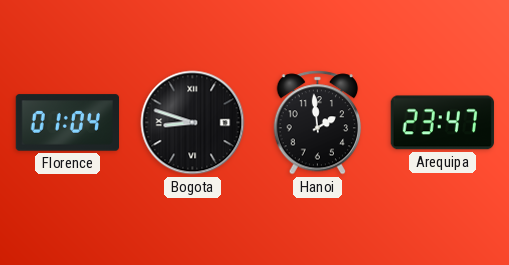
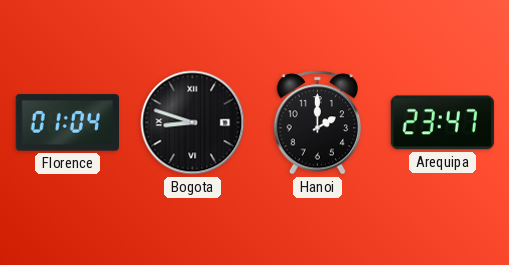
Hanoi: 1:59 -> 2:00
